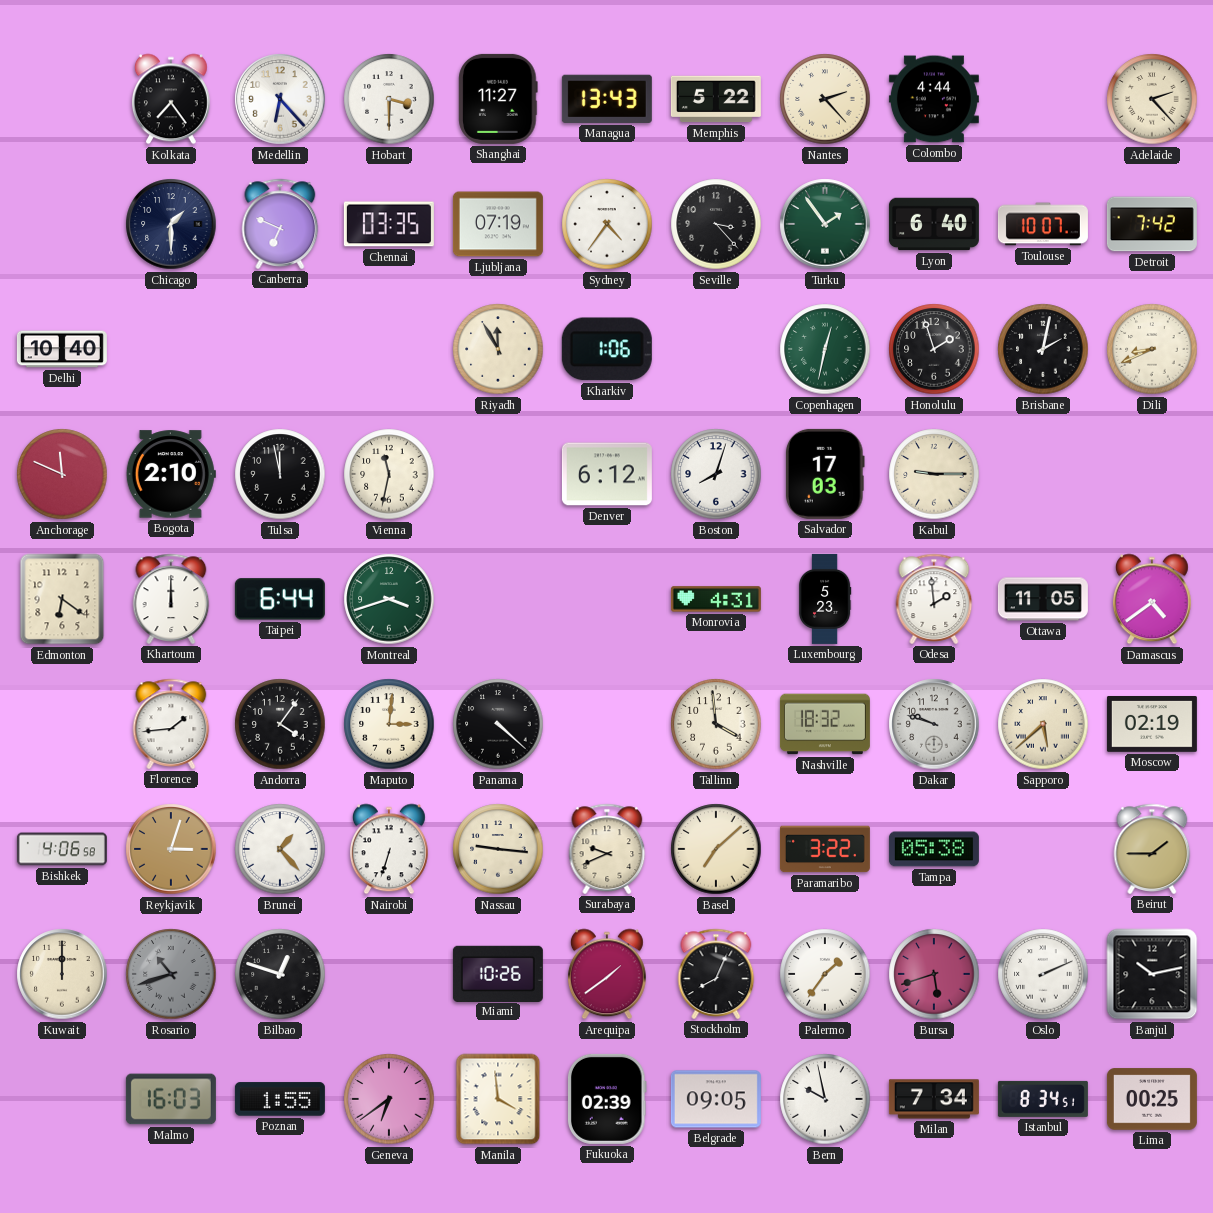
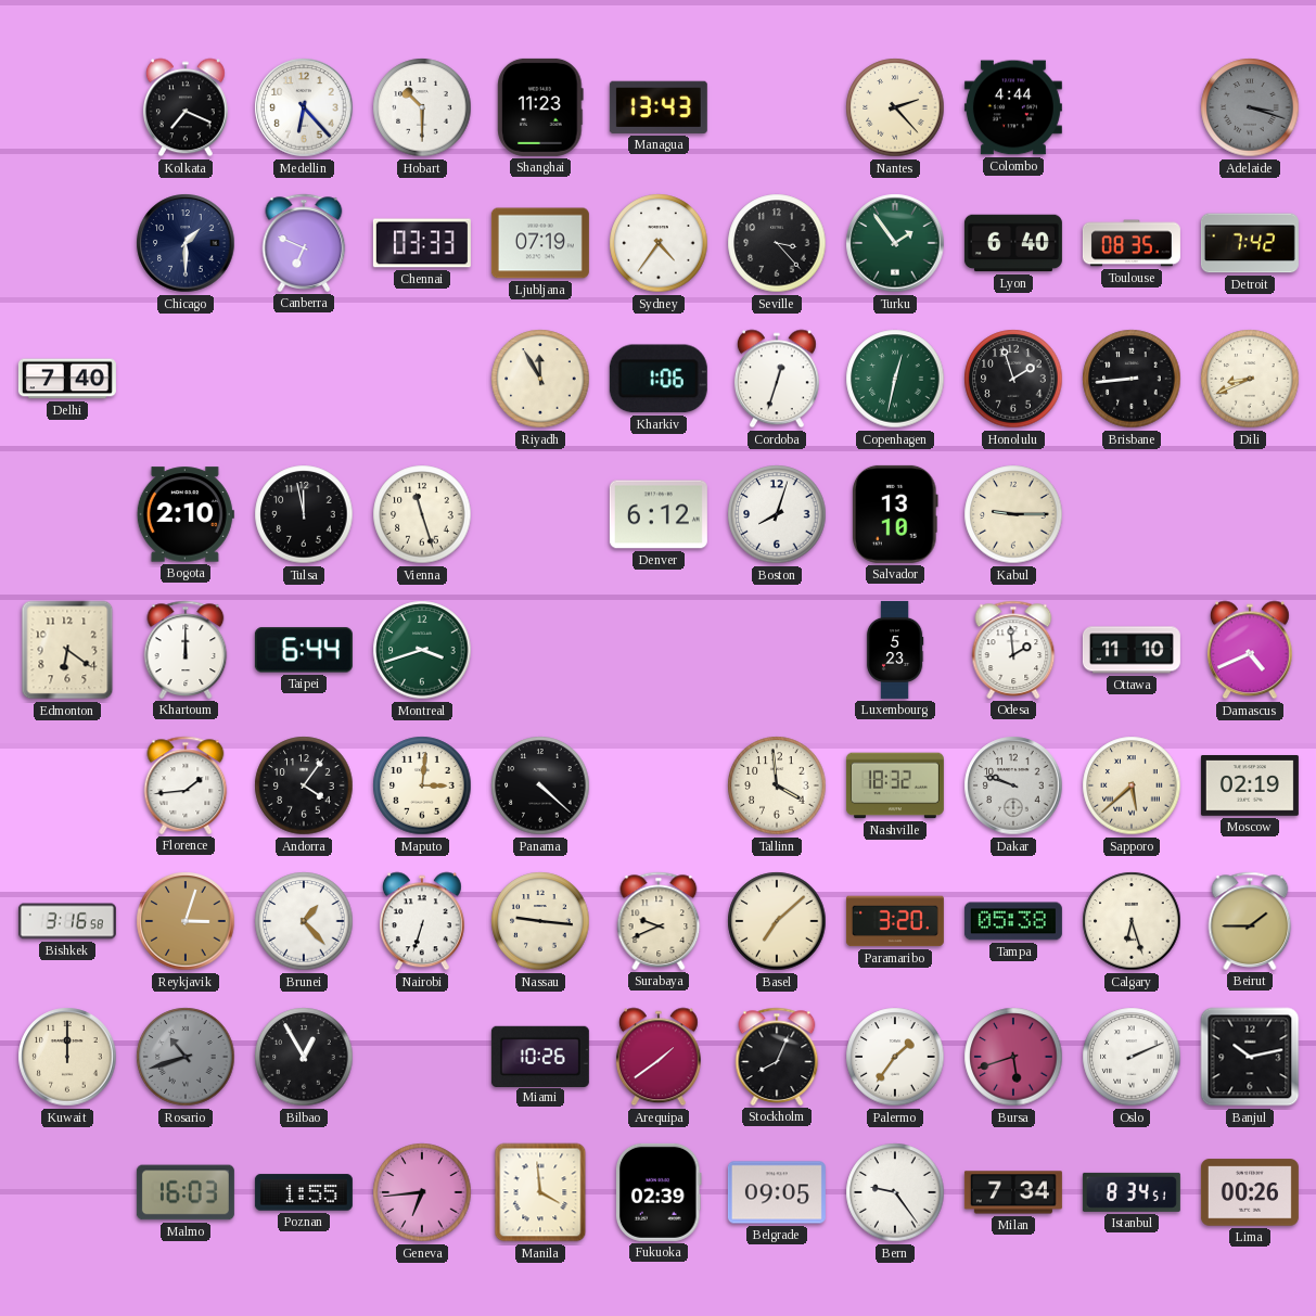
Kolkata: 7:24 -> 7:19
Hobart: 3:30 -> 10:30
Shanghai: 11:27 -> 11:23
Memphis: 5:22 -> none
Adelaide: 2:23 -> 3:18
Adelaide dial: cream -> grey
Chennai: 03:35 -> 03:33
Toulouse: 10:07 -> 08:35
Delhi: 10:40 -> 7:40
Cordoba: none -> 12:33
Brisbane: 2:02 -> 8:44
Anchorage: 11:49 -> none
Vienna: 11:32 -> 11:27
Salvador: 17:03 -> 13:10
Monrovia: 4:31 -> none
Ottawa: 11:05 -> 11:10
Damascus: 4:39 -> 4:41
Bishkek: 4:06 -> 3:16
Paramaribo: 3:22 -> 3:20
Calgary: none -> 6:27
Bilbao: 12:48 -> 12:55
Geneva: 6:39 -> 6:44
Bern: 9:58 -> 9:24
Lima: 00:25 -> 00:26
